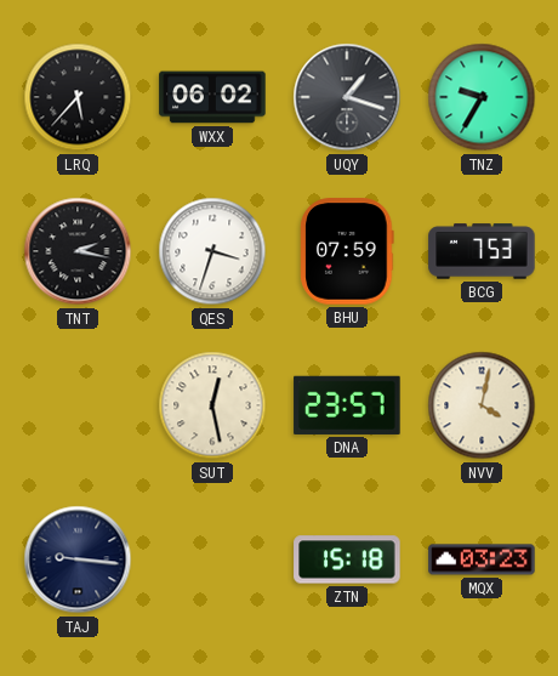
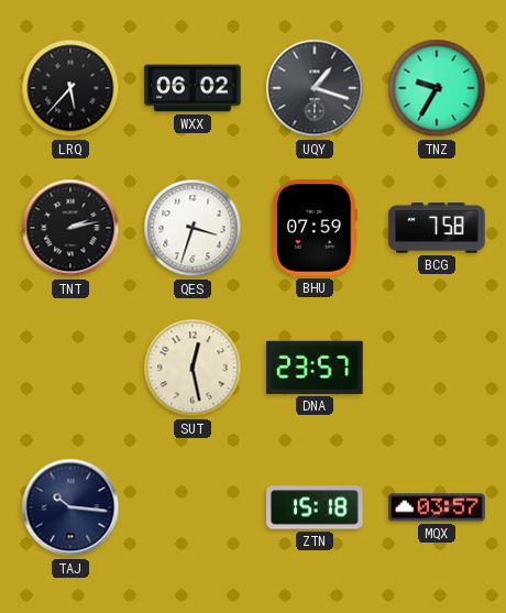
TNT: 2:17 -> 2:13
BCG: 7:53 -> 7:58
NVV: 4:02 -> none
TAJ: 9:16 -> 10:16
MQX: 03:23 -> 03:57
